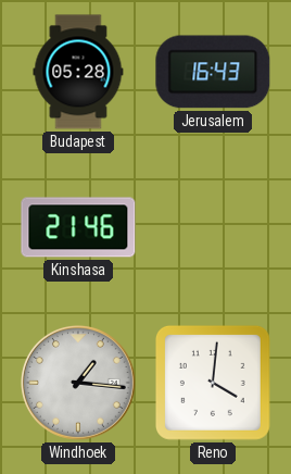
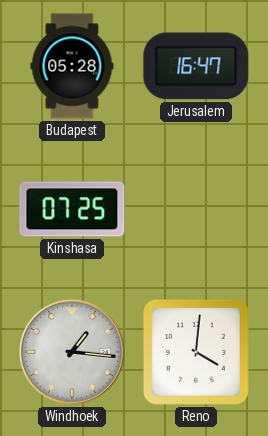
Jerusalem: 16:43 -> 16:47
Kinshasa: 21:46 -> 07:25
